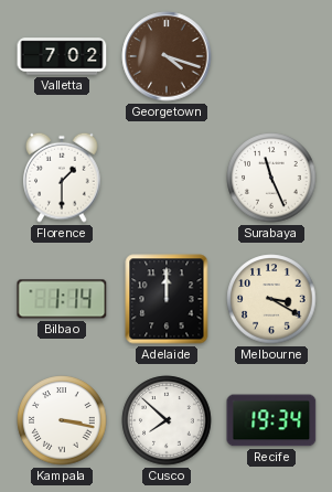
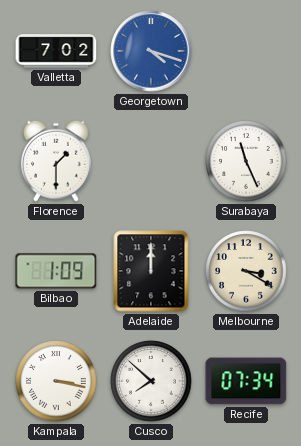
Georgetown dial: brown -> blue
Bilbao: 1:14 -> 1:09
Recife: 19:34 -> 07:34
